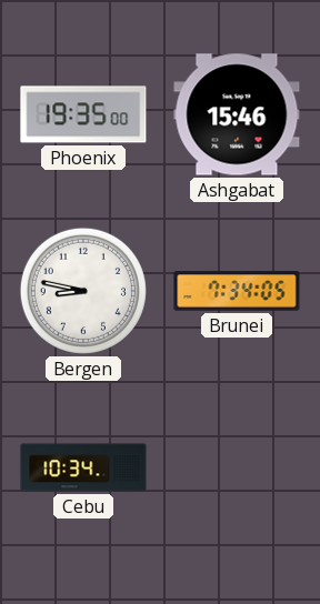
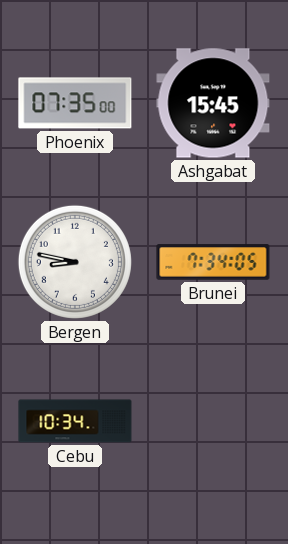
Phoenix: 19:35 -> 07:35
Ashgabat: 15:46 -> 15:45
